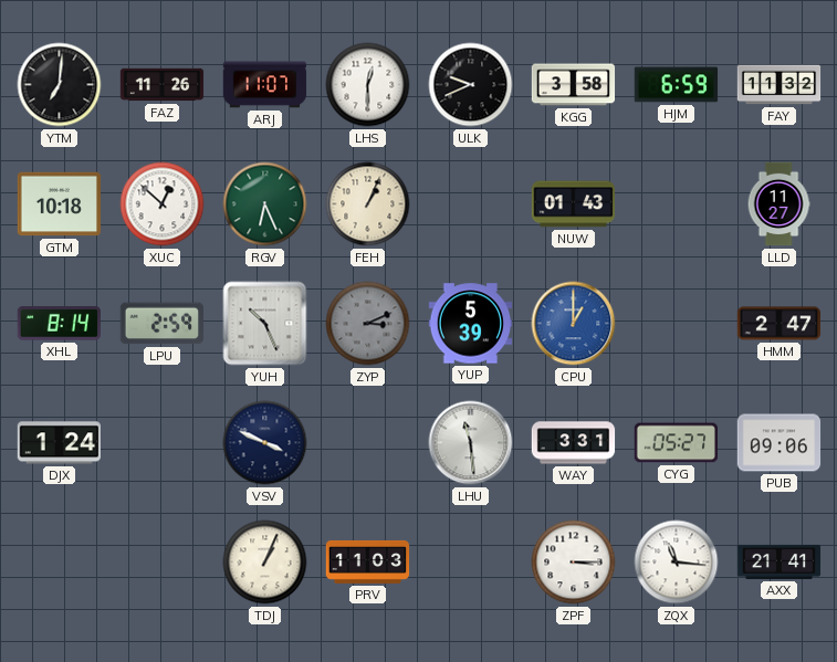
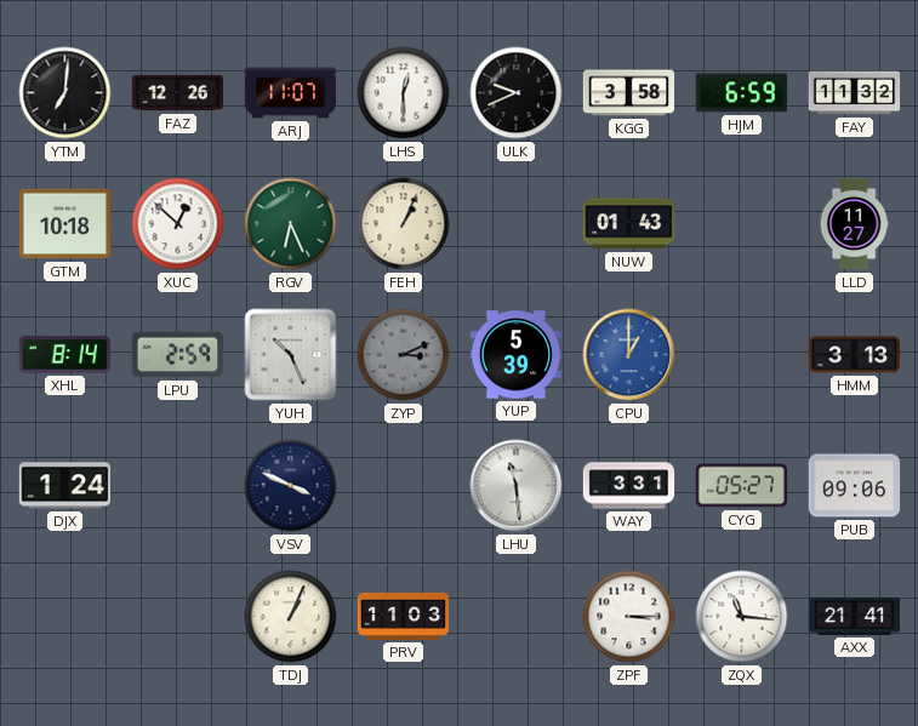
FAZ: 11:26 -> 12:26
HMM: 2:47 -> 3:13
